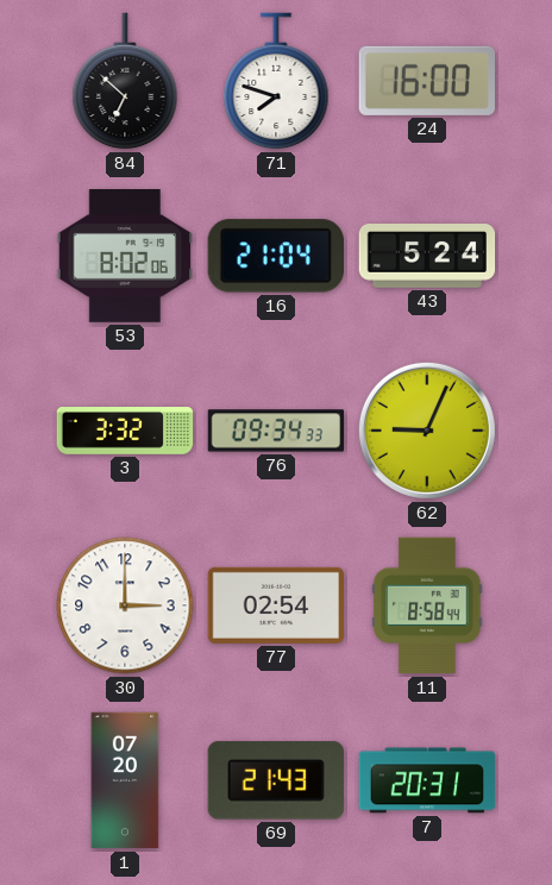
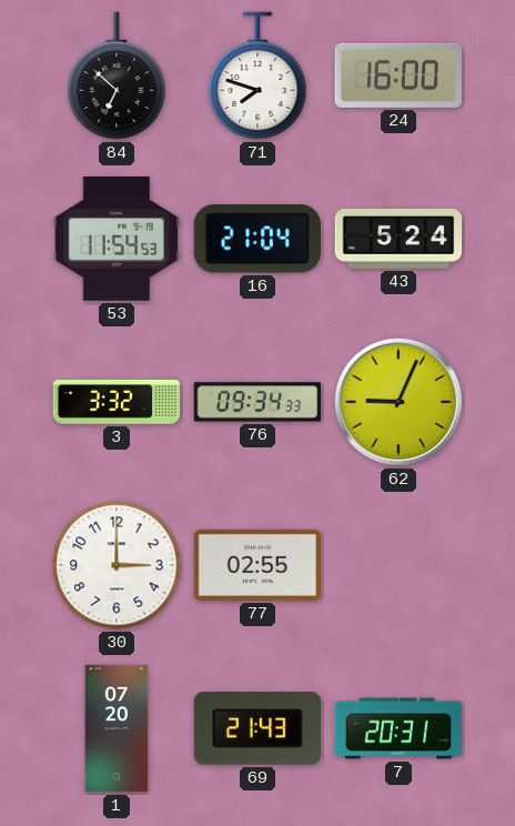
53: 8:02 -> 11:54
77: 02:54 -> 02:55
11: 8:58 -> none
